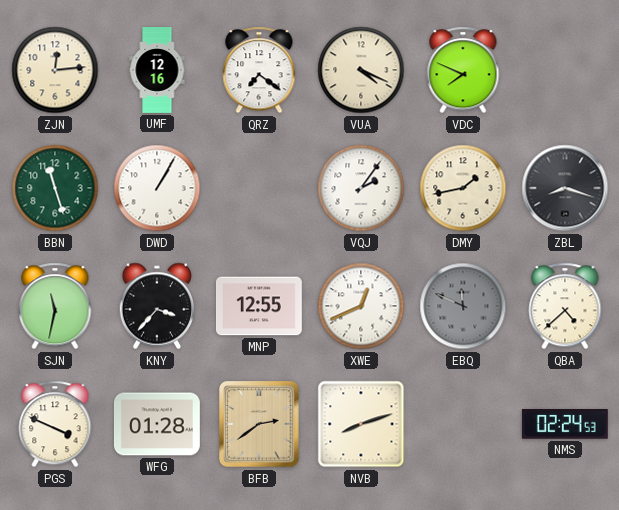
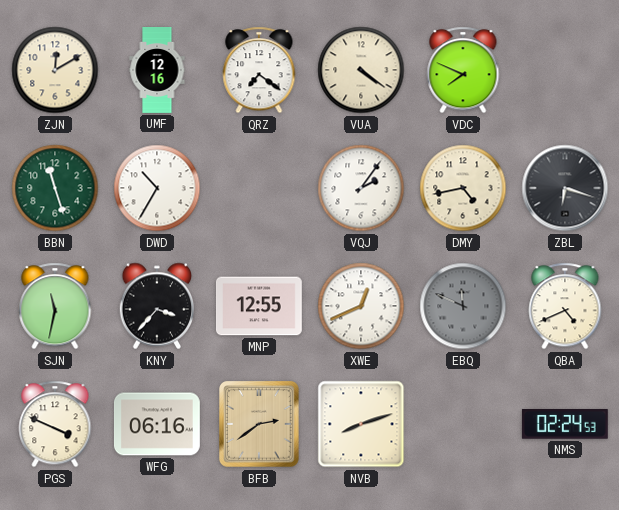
ZJN: 12:14 -> 12:10
VUA: 4:19 -> 4:21
DWD: 1:05 -> 10:35
DMY: 1:43 -> 4:43
ZBL: 8:18 -> 6:18
QBA: 4:38 -> 4:41
WFG: 01:28 -> 06:16
